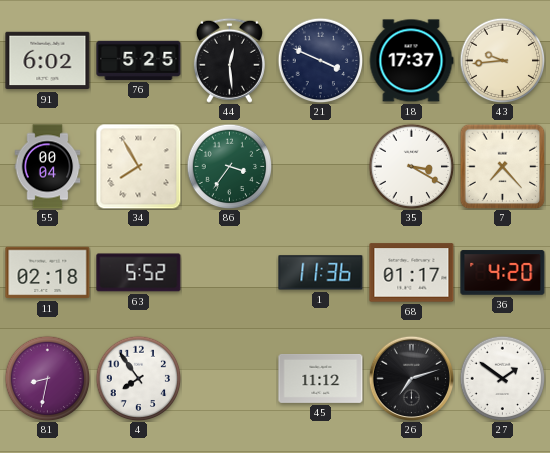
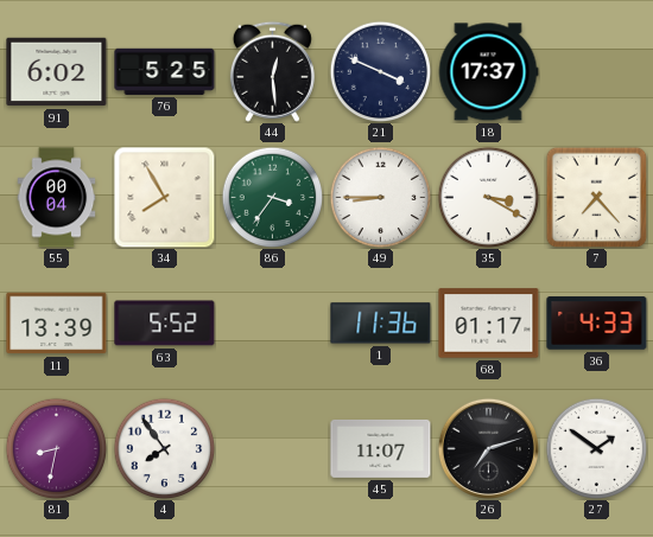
43: 9:44 -> none
49: none -> 8:45
11: 02:18 -> 13:39
36: 4:20 -> 4:33
45: 11:12 -> 11:07
